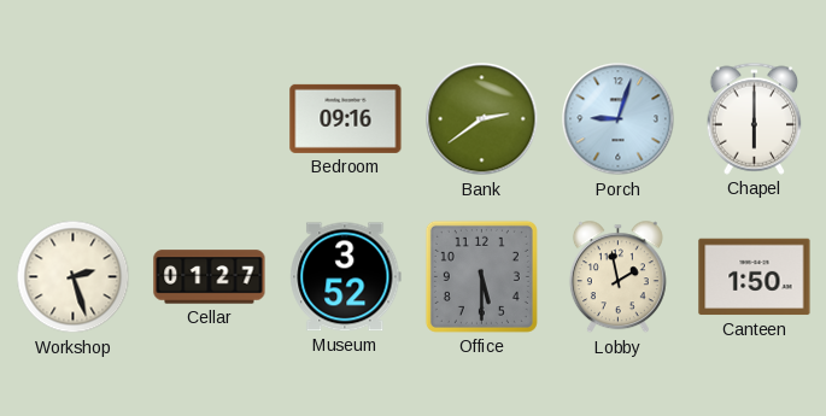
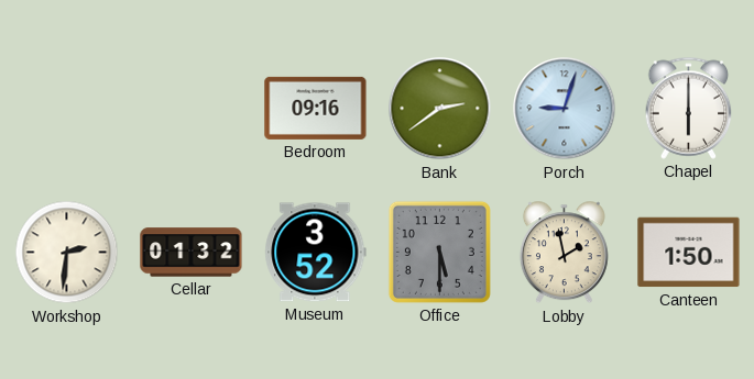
Workshop: 2:27 -> 2:31
Cellar: 01:27 -> 01:32
